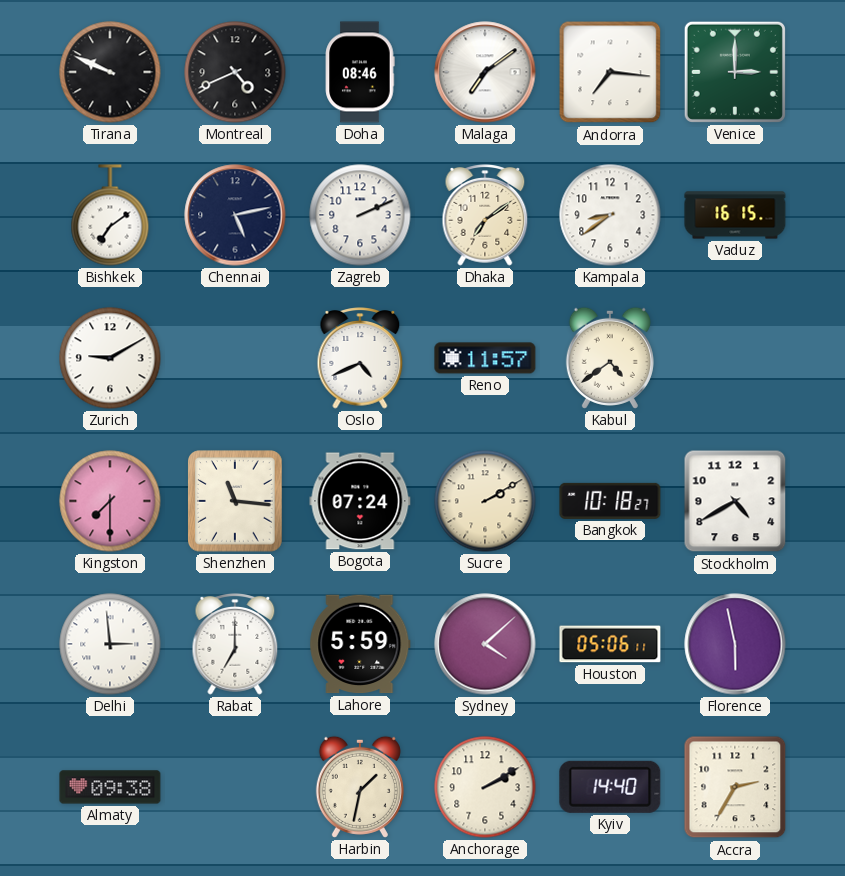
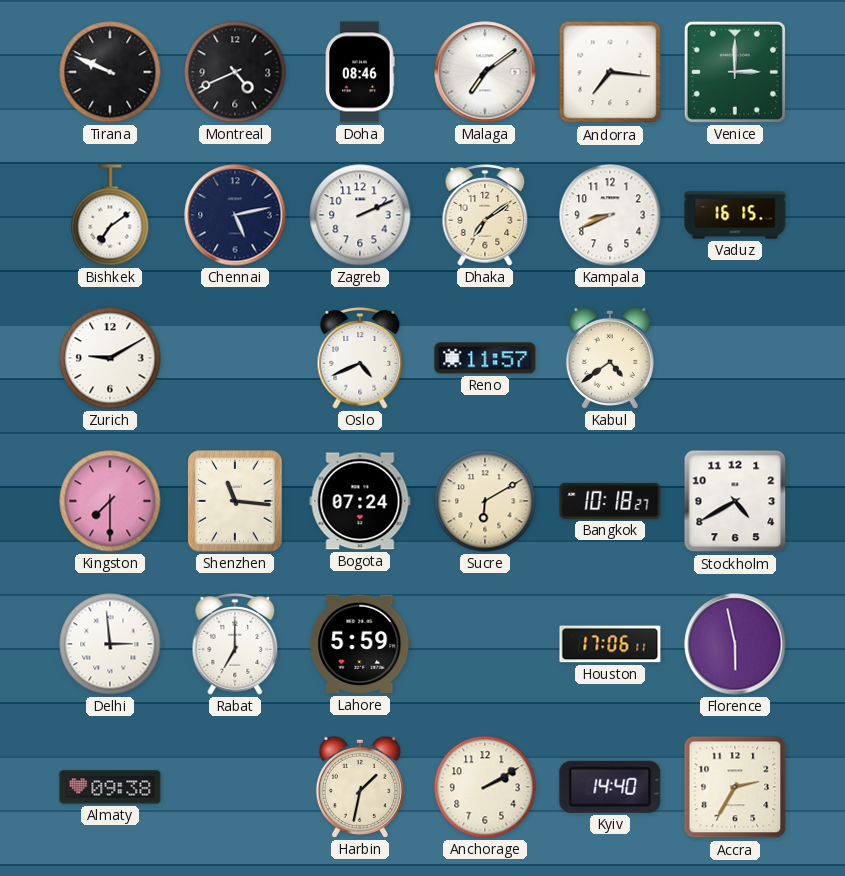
Kampala: 8:39 -> 8:41
Sucre: 2:10 -> 6:10
Sydney: 4:08 -> none
Houston: 05:06 -> 17:06
